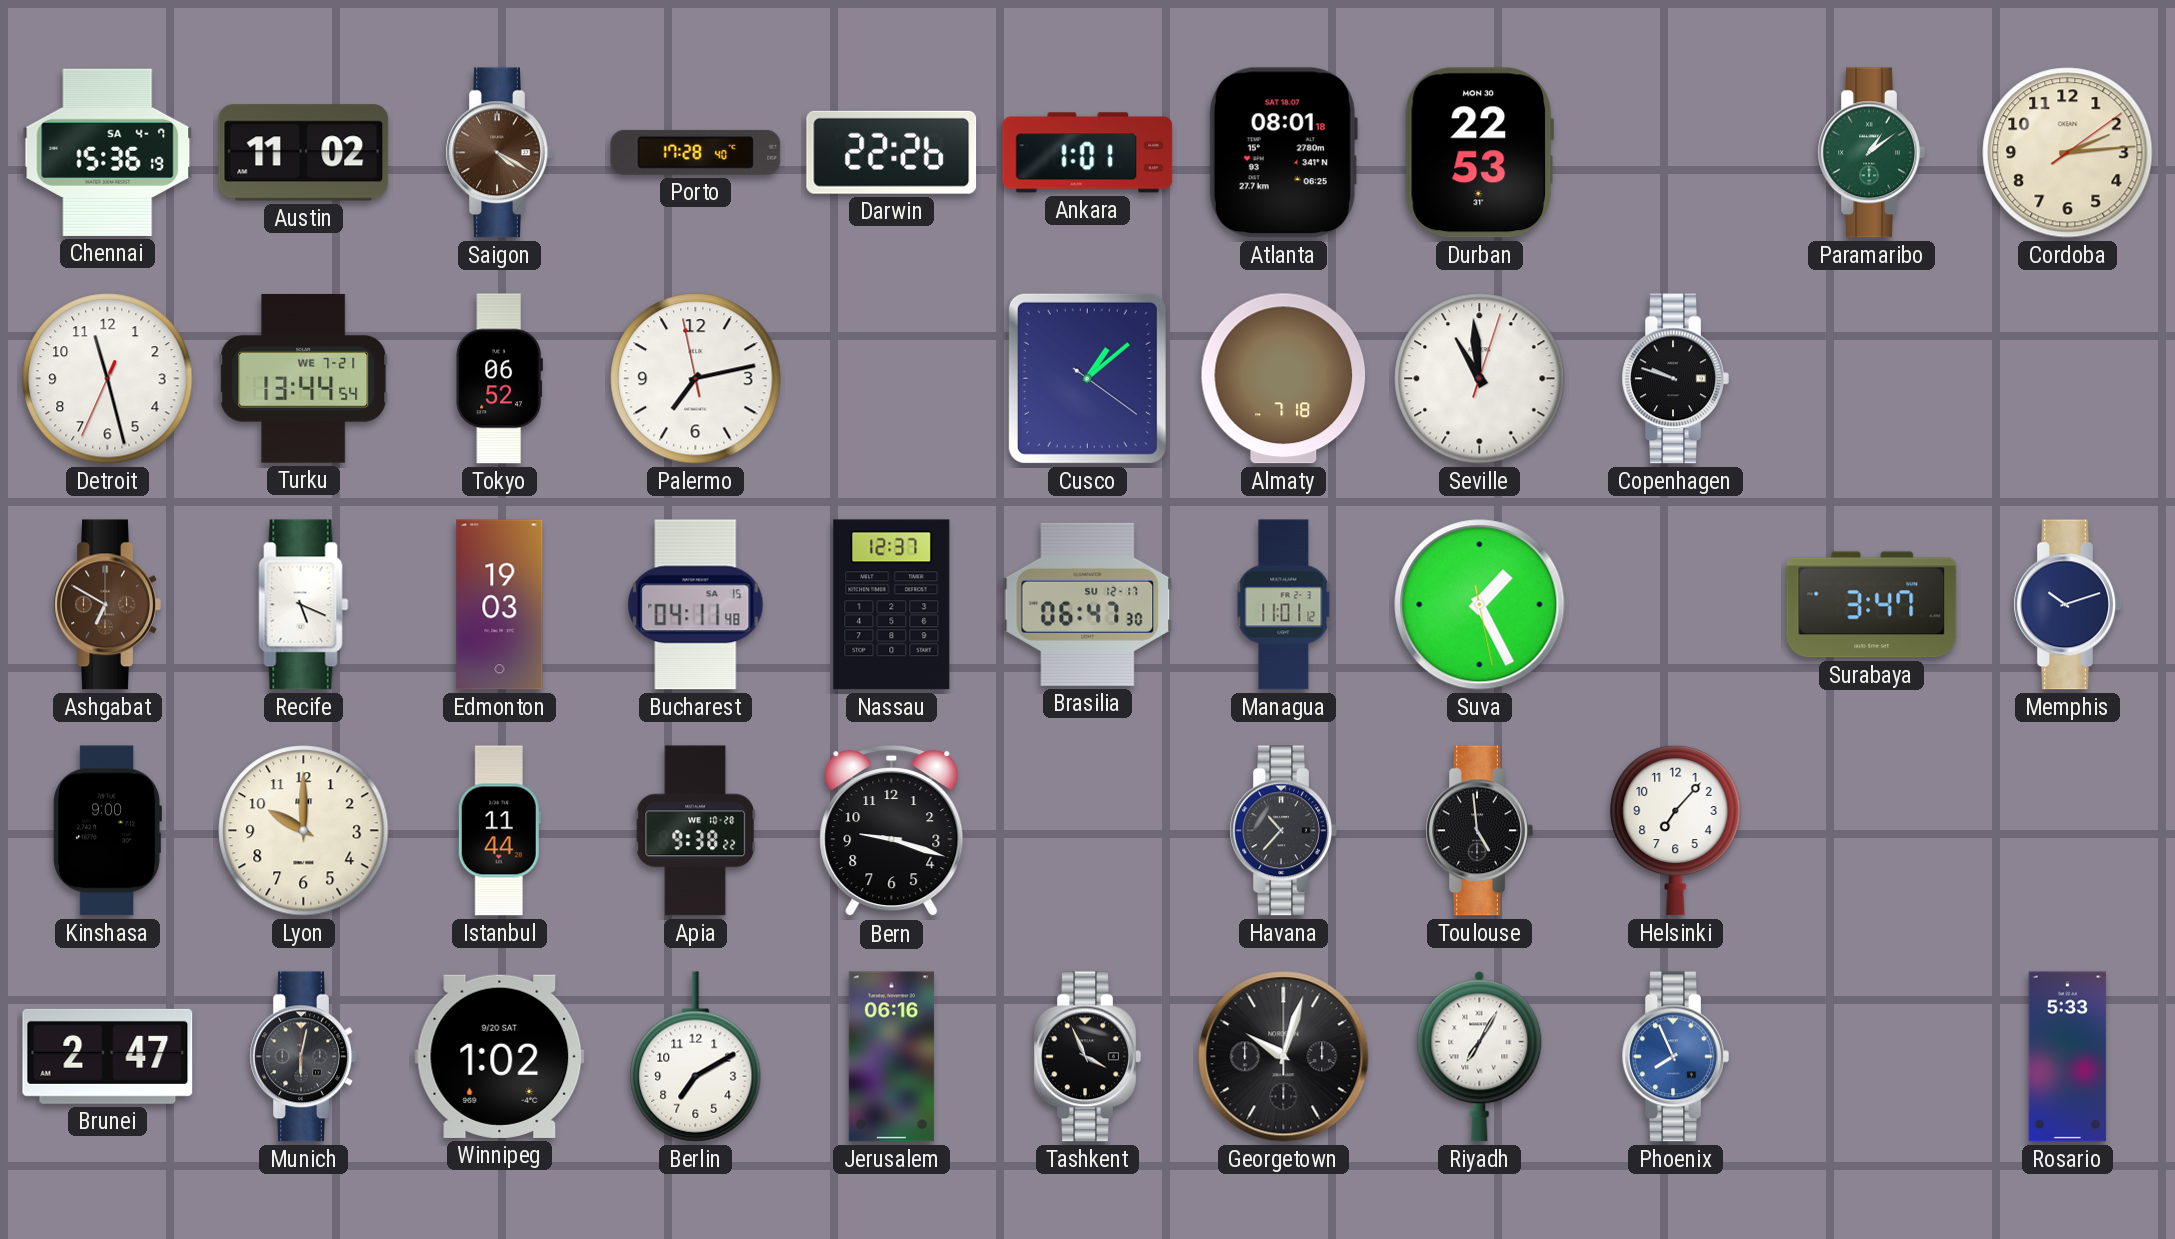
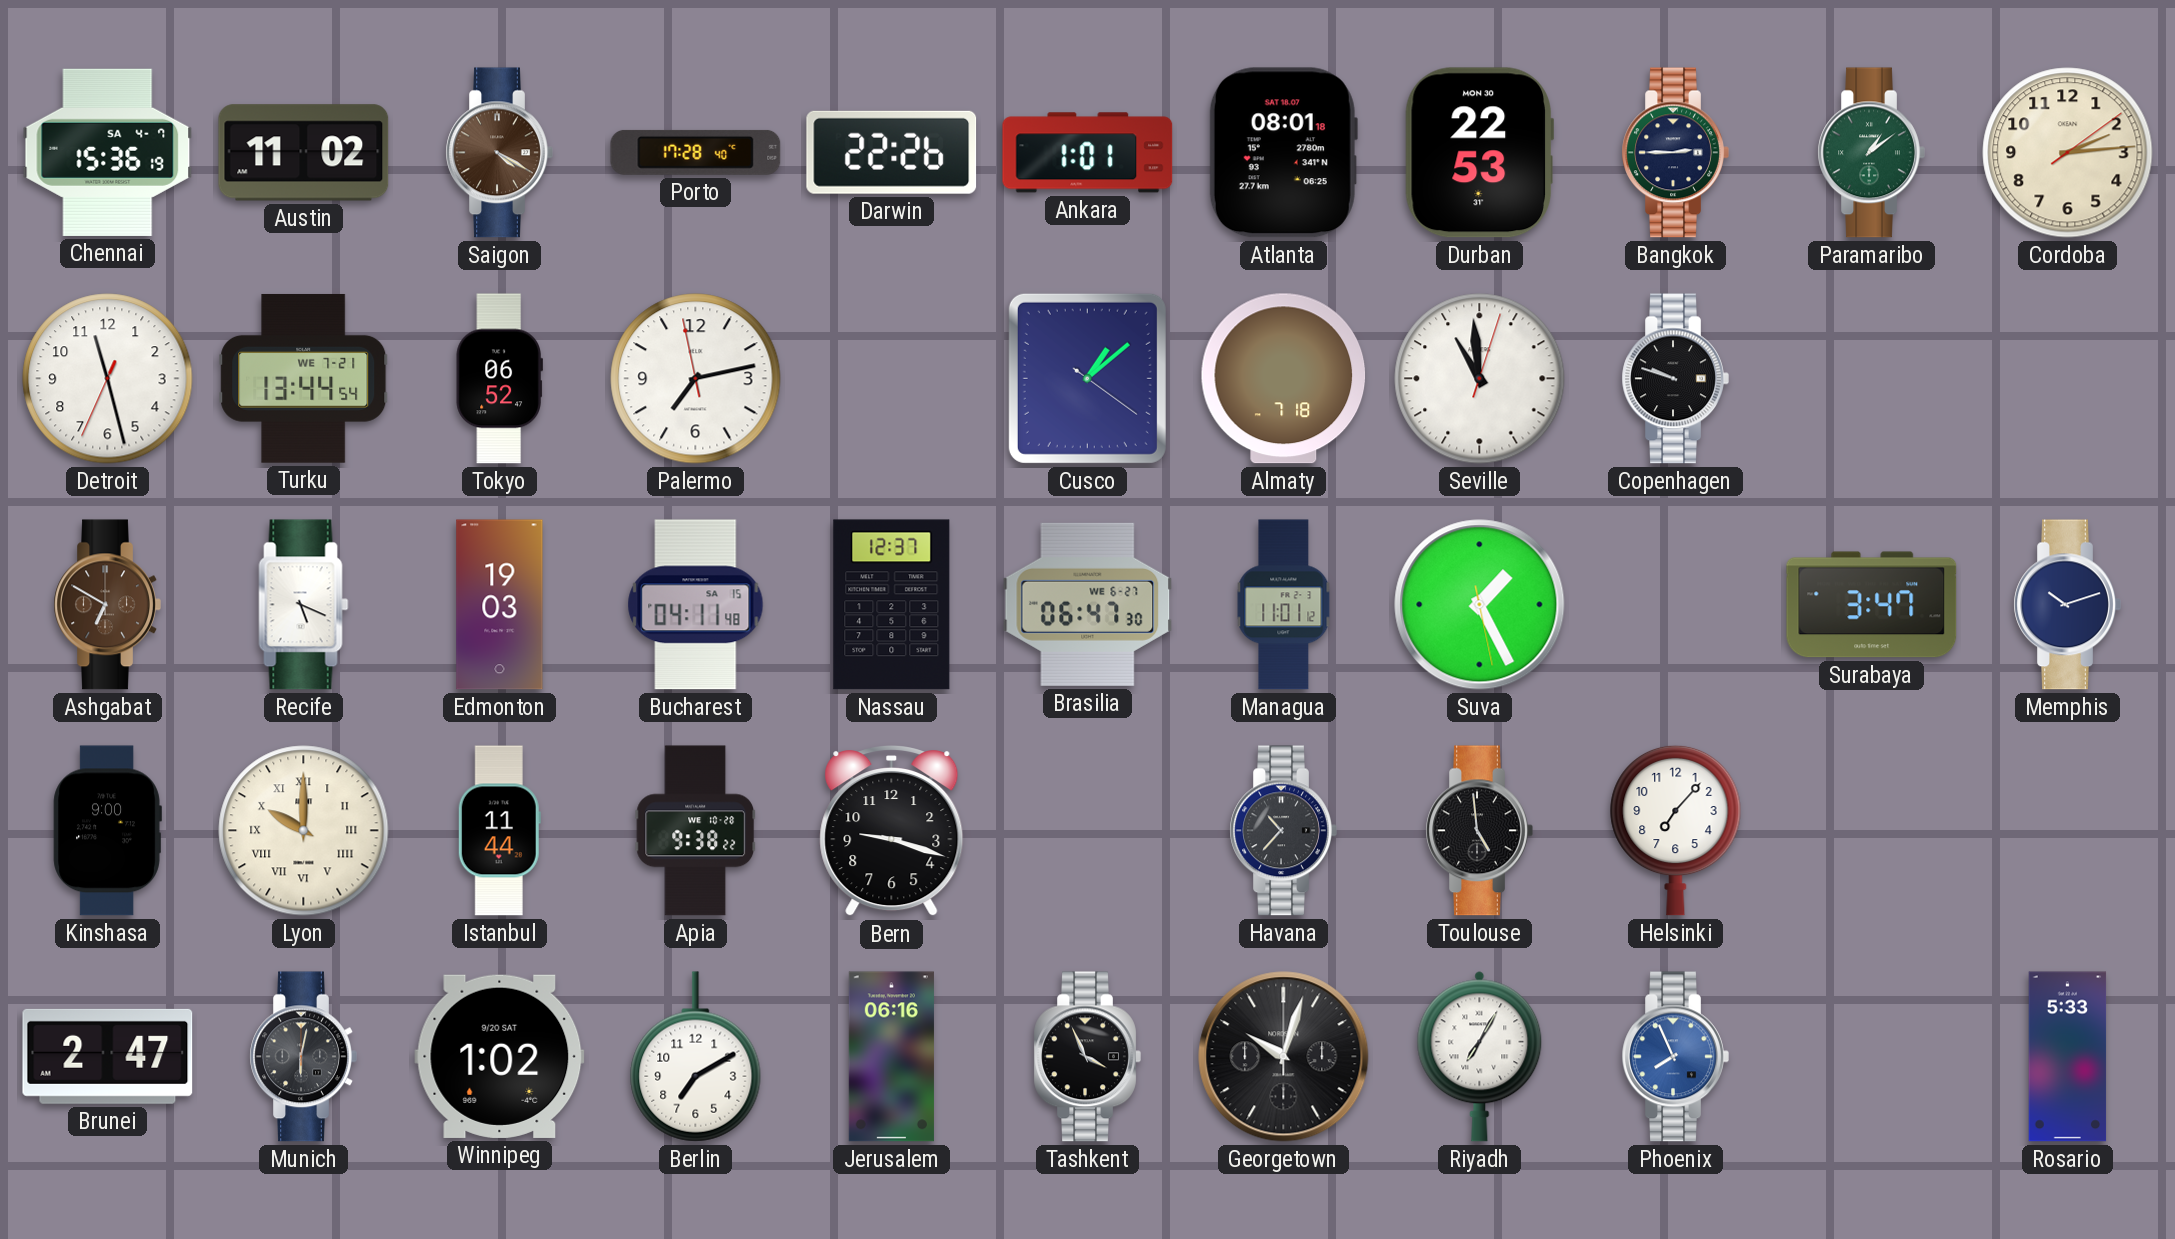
Bangkok: none -> 2:45
Brasilia date: SU 12-17 -> WE 6-27
Lyon numerals: Arabic -> Roman
